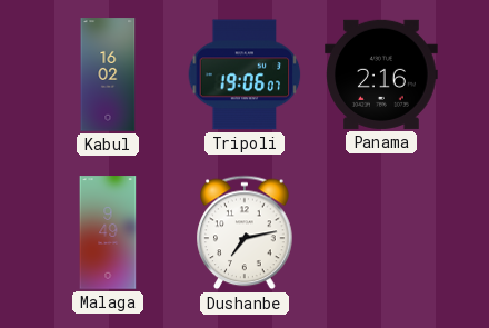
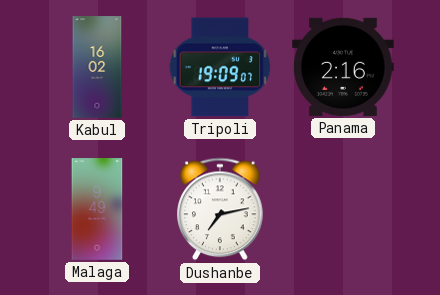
Tripoli: 19:06 -> 19:09
